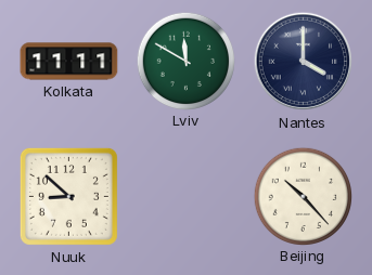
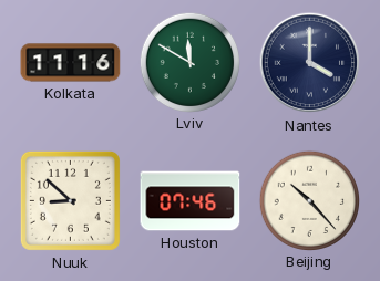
Kolkata: 11:11 -> 11:16
Houston: none -> 07:46
